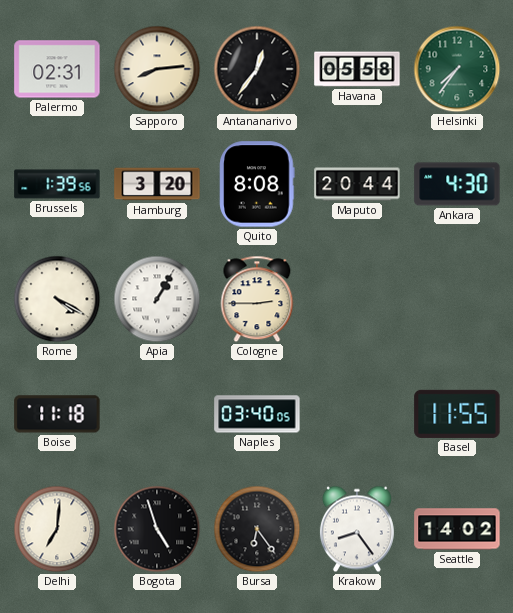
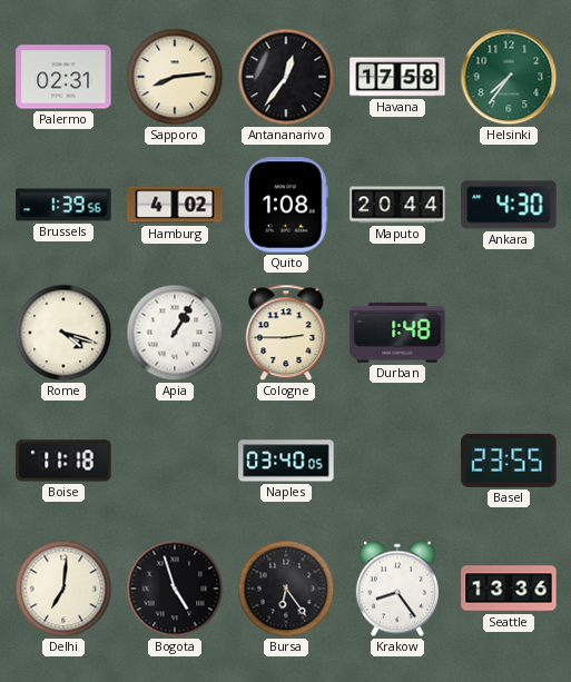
Havana: 05:58 -> 17:58
Hamburg: 3:20 -> 4:02
Quito: 8:08 -> 1:08
Rome: 4:20 -> 4:18
Durban: none -> 1:48
Basel: 11:55 -> 23:55
Seattle: 14:02 -> 13:36
